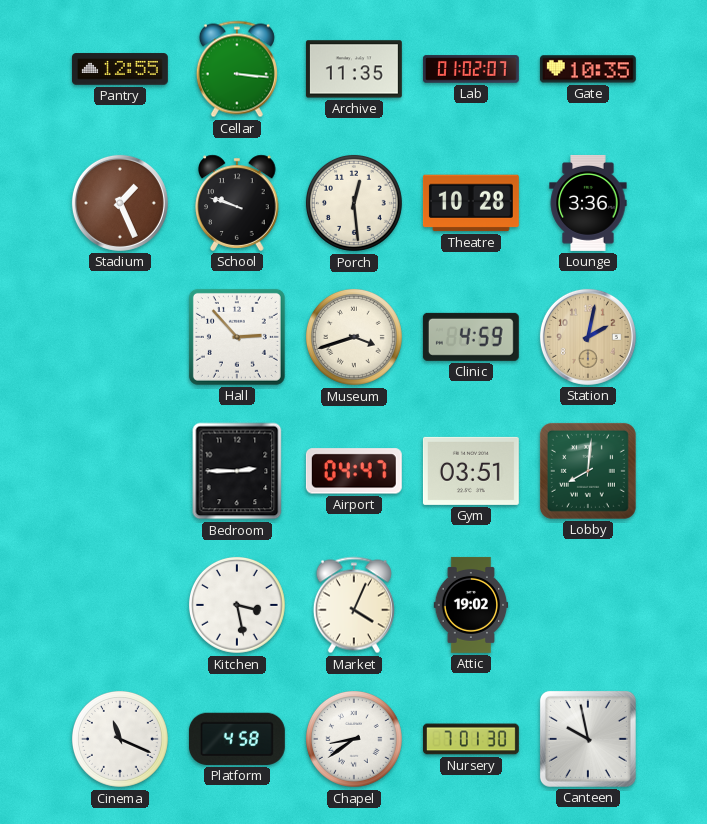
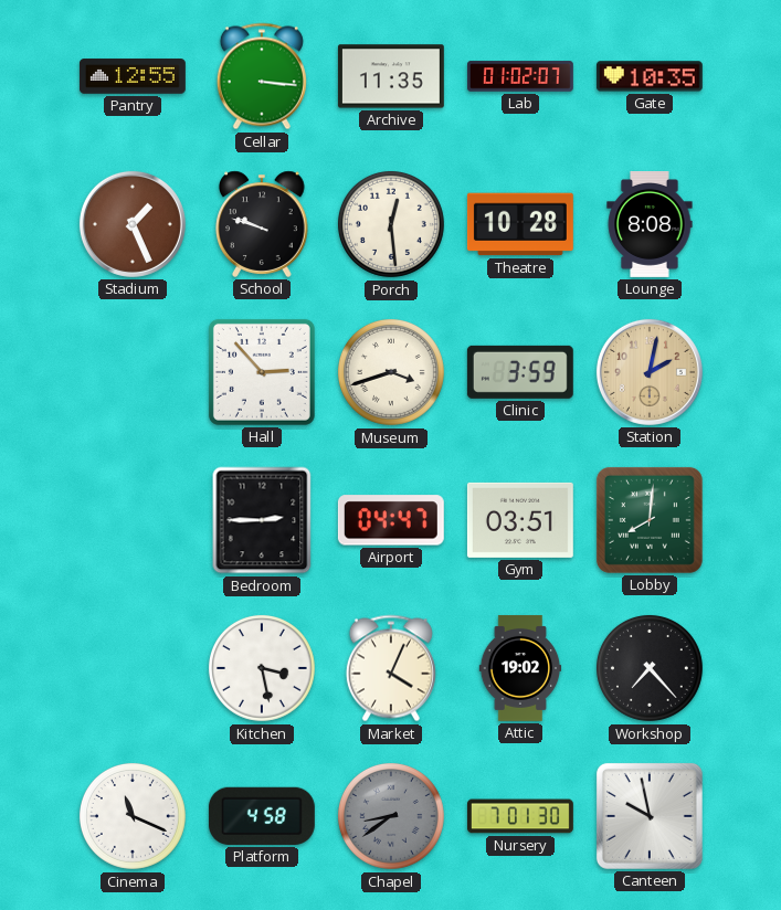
Lounge: 3:36 -> 8:08
Clinic: 4:59 -> 3:59
Workshop: none -> 7:23
Chapel dial: white -> grey
